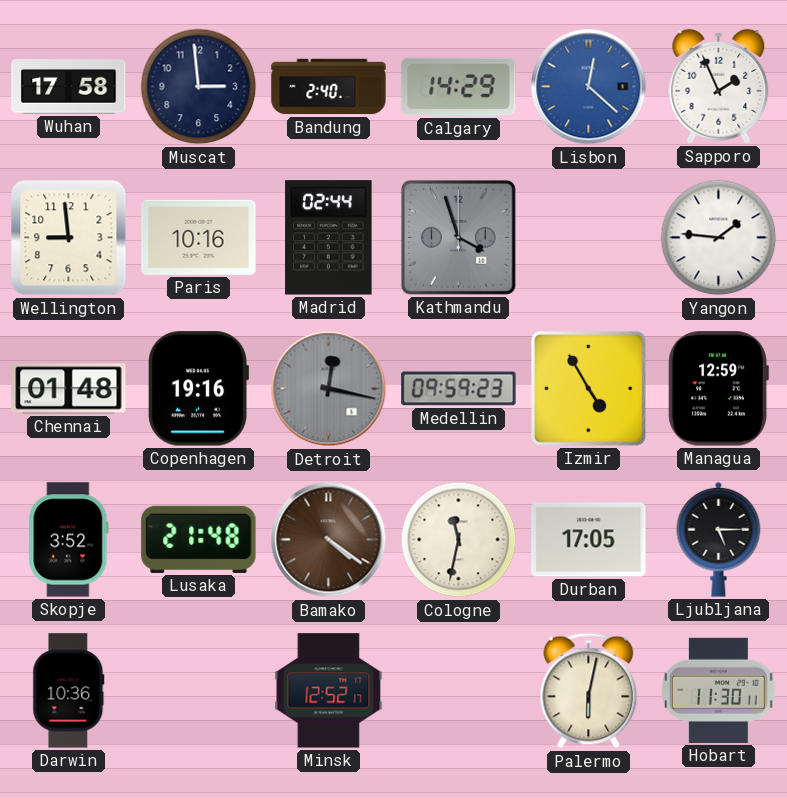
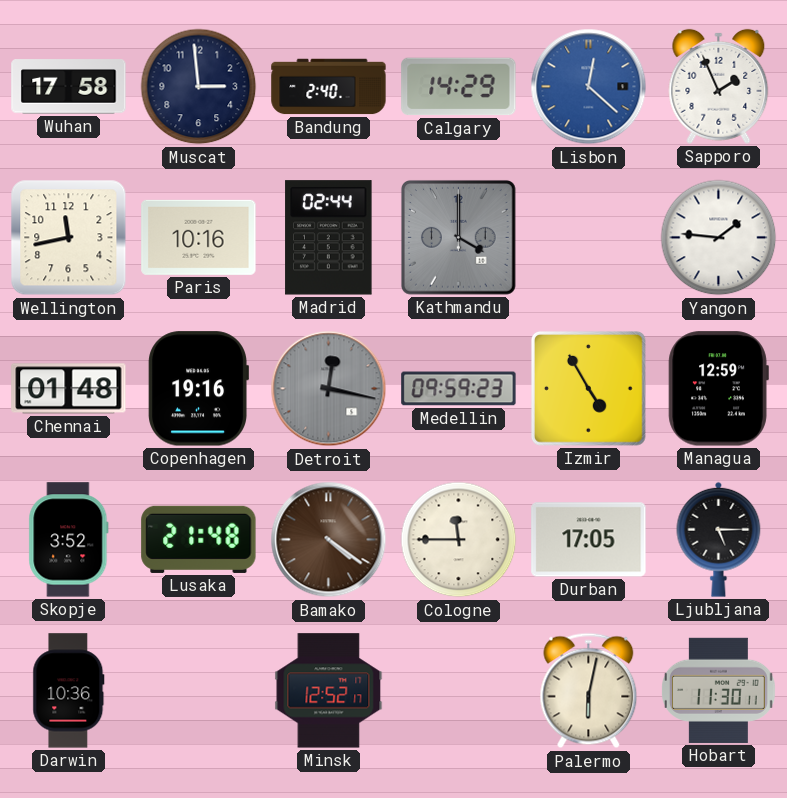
Wellington: 8:59 -> 11:43
Kathmandu: 3:57 -> 4:00
Cologne: 11:32 -> 11:45
